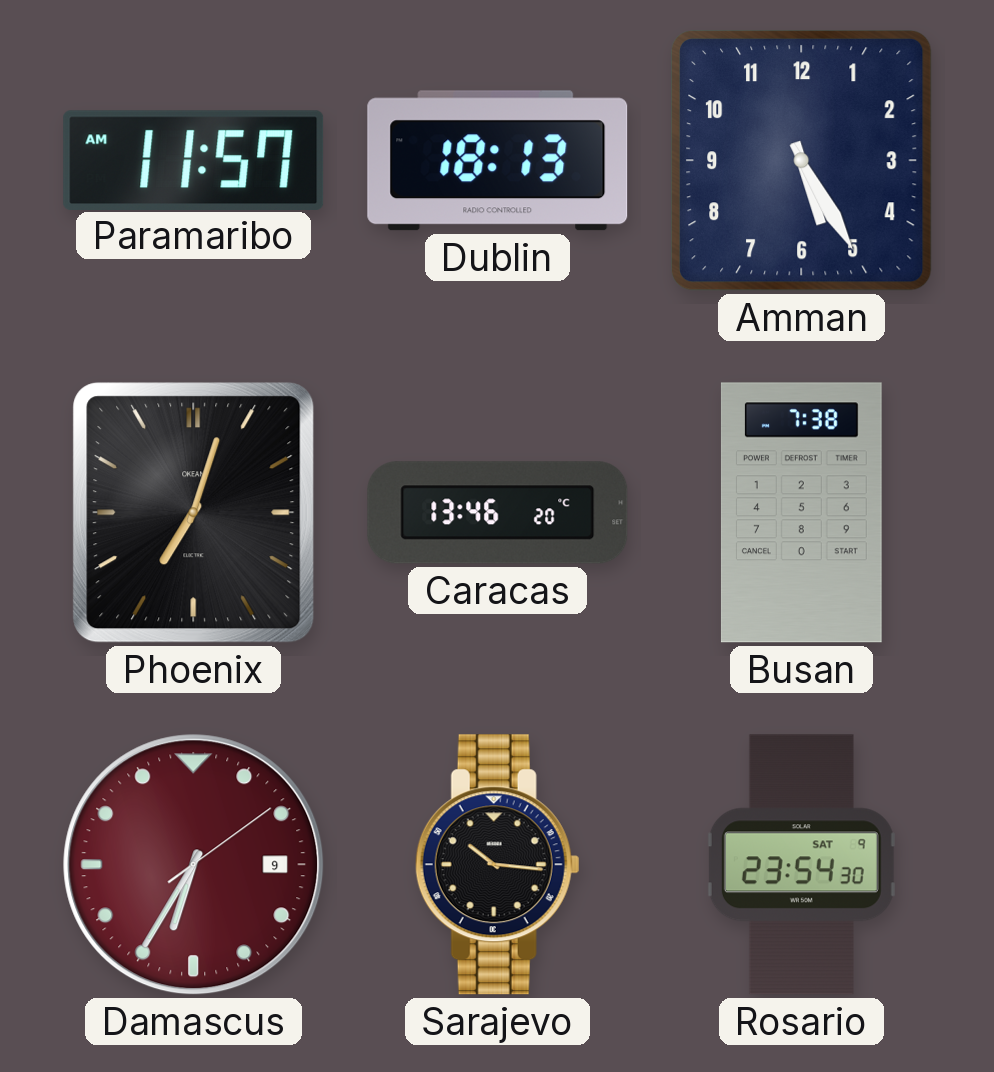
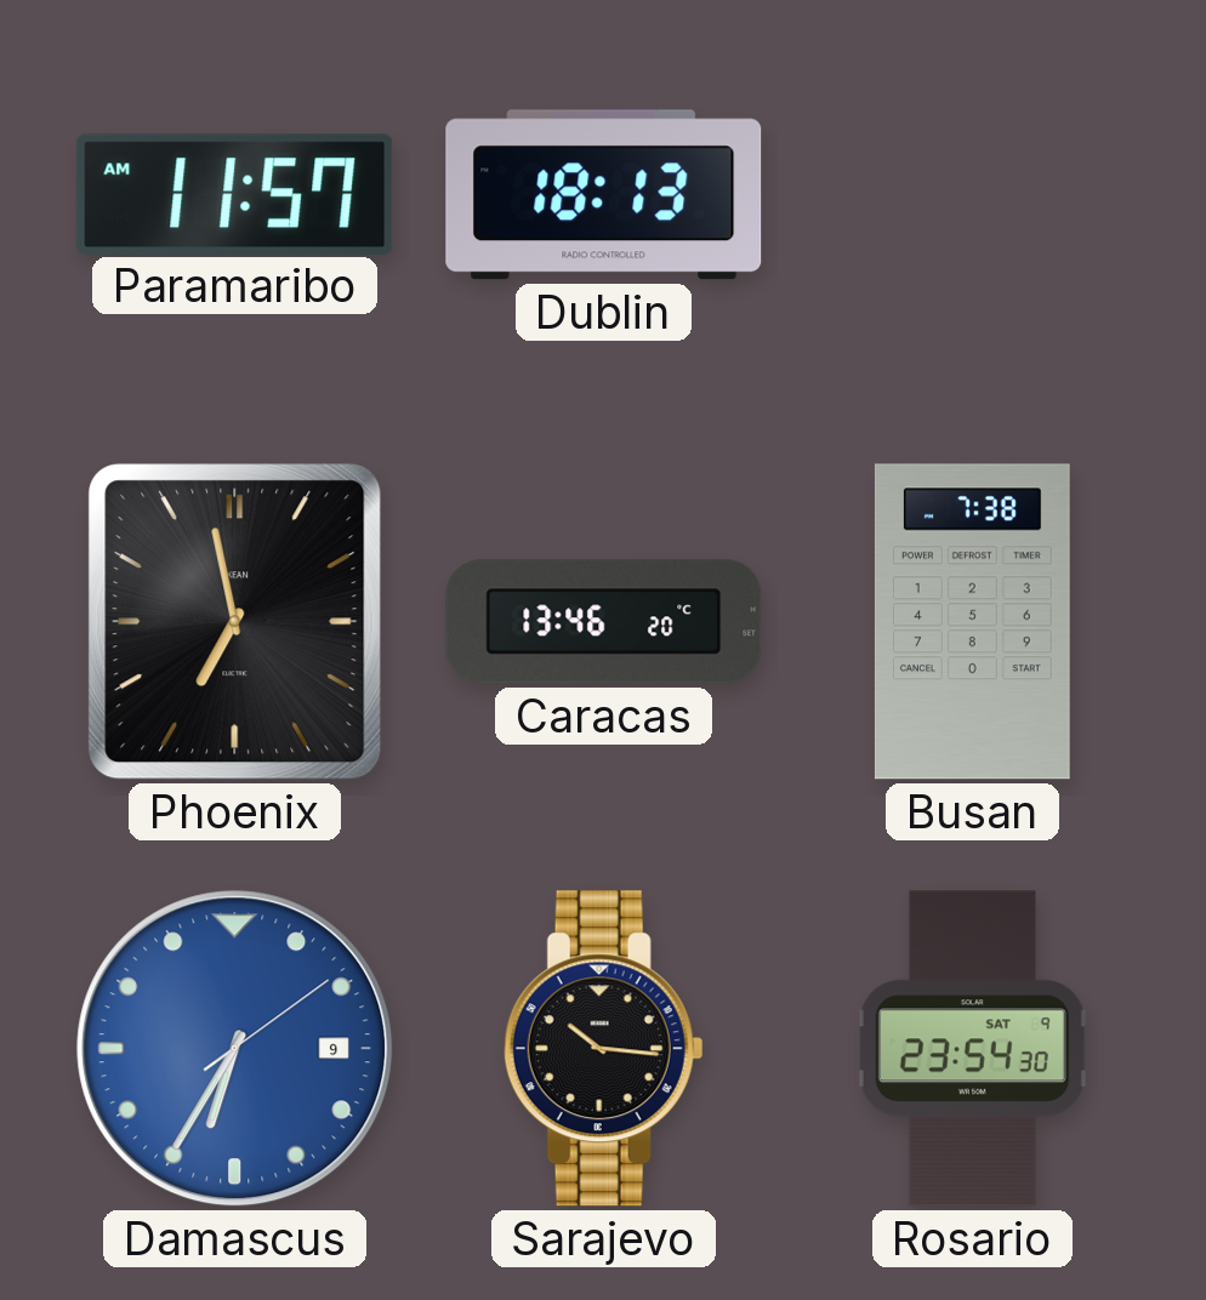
Amman: 5:25 -> none
Phoenix: 7:03 -> 6:58
Damascus dial: burgundy -> blue
